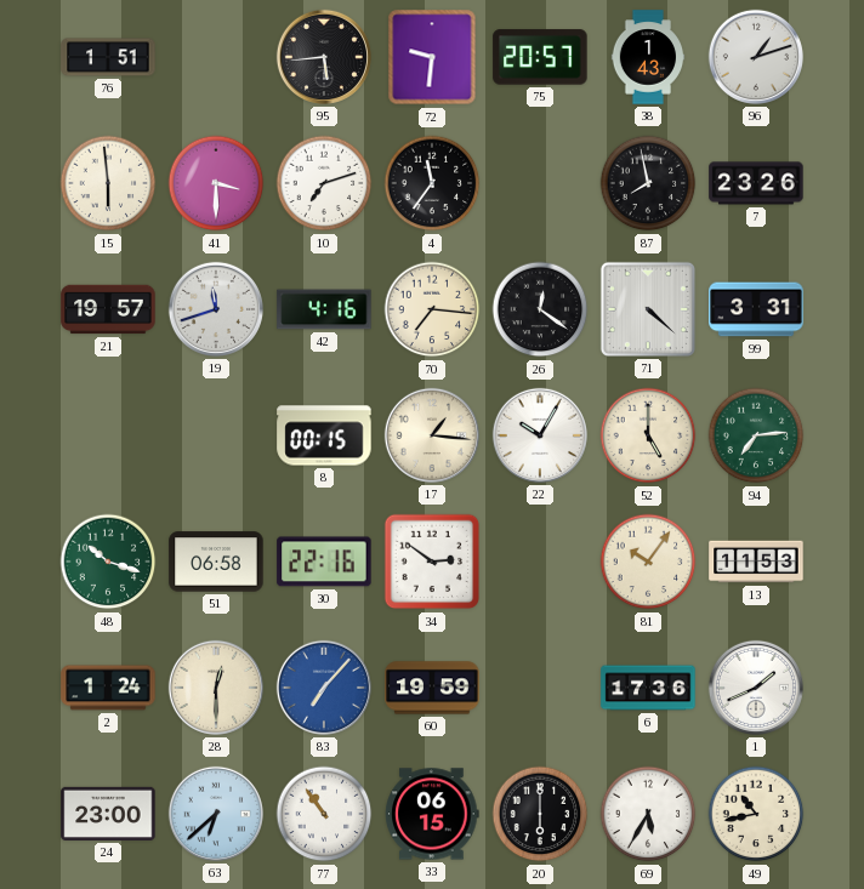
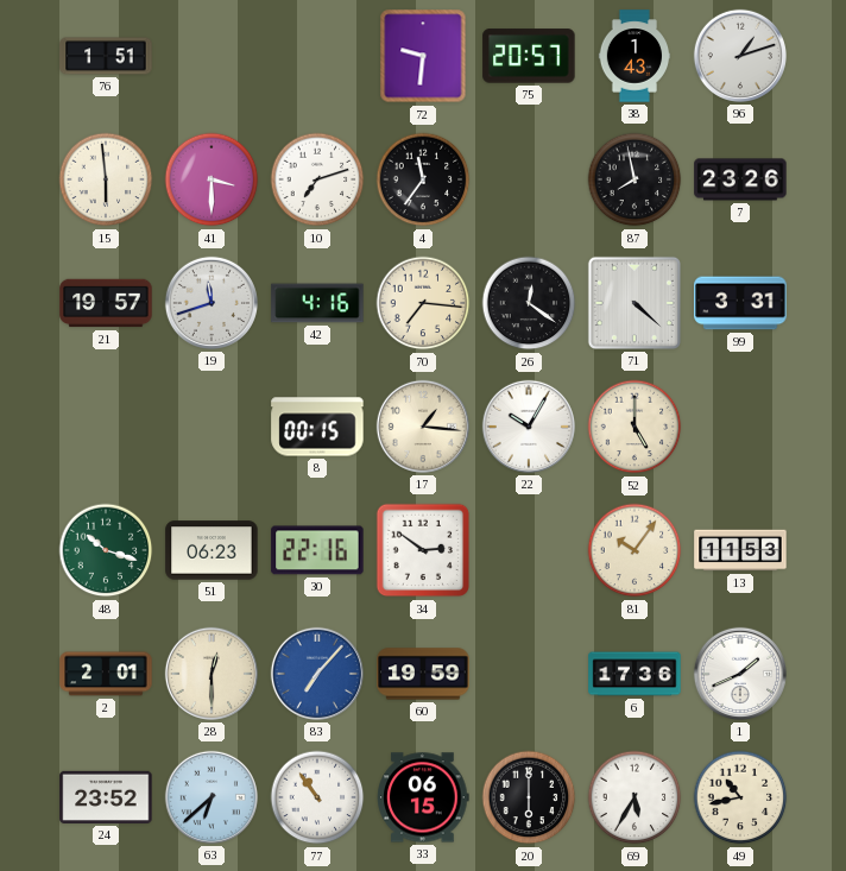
95: 5:44 -> none
94: 7:14 -> none
51: 06:58 -> 06:23
2: 1:24 -> 2:01
24: 23:00 -> 23:52
